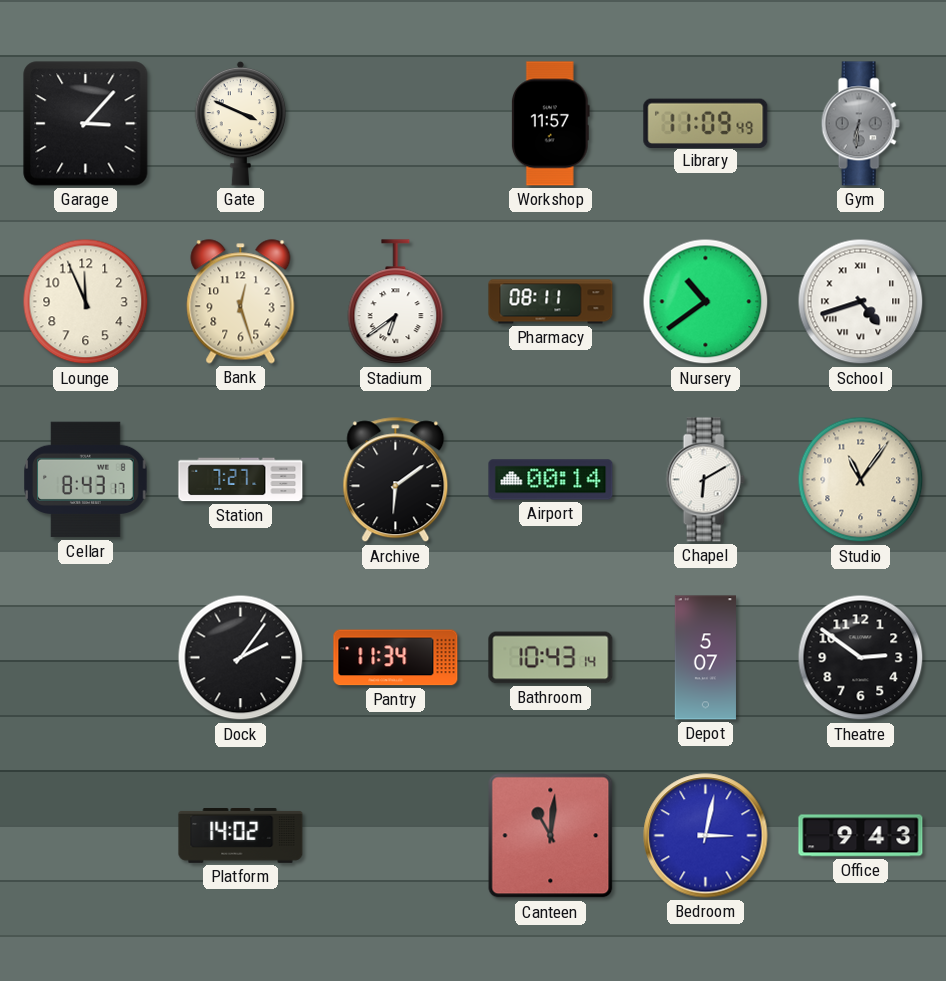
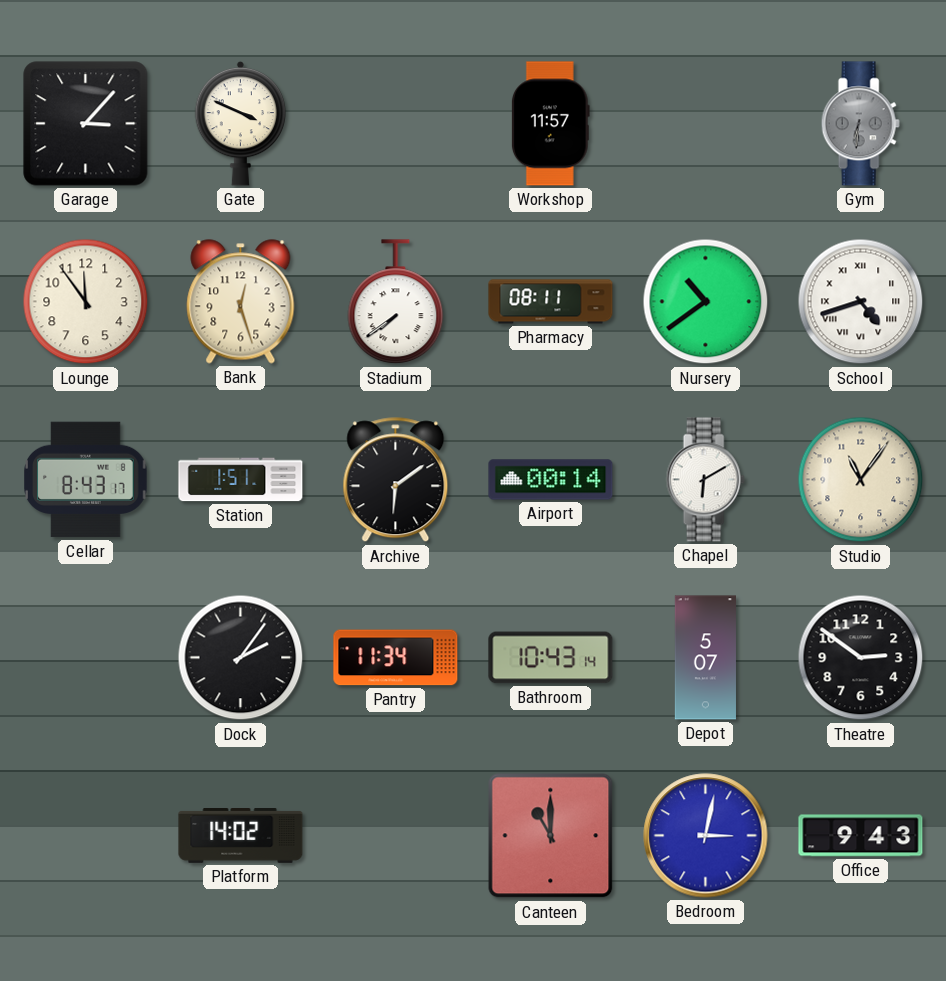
Library: 11:09 -> none
Lounge: 11:56 -> 11:54
Stadium: 6:39 -> 7:39
Station: 7:27 -> 1:51
Canteen: 11:01 -> 11:00
